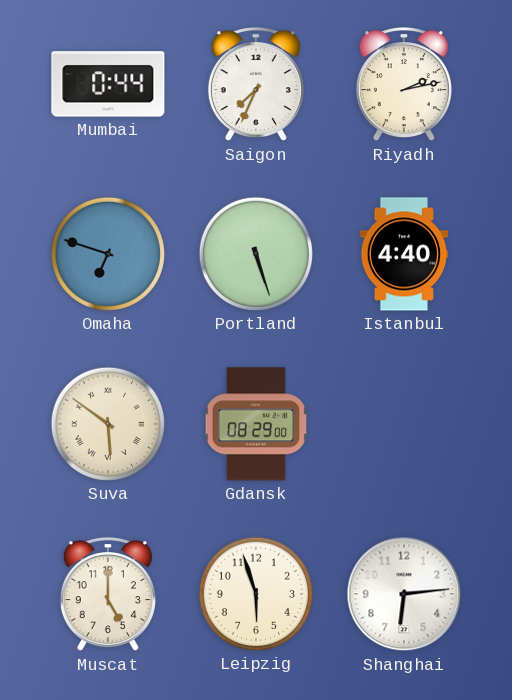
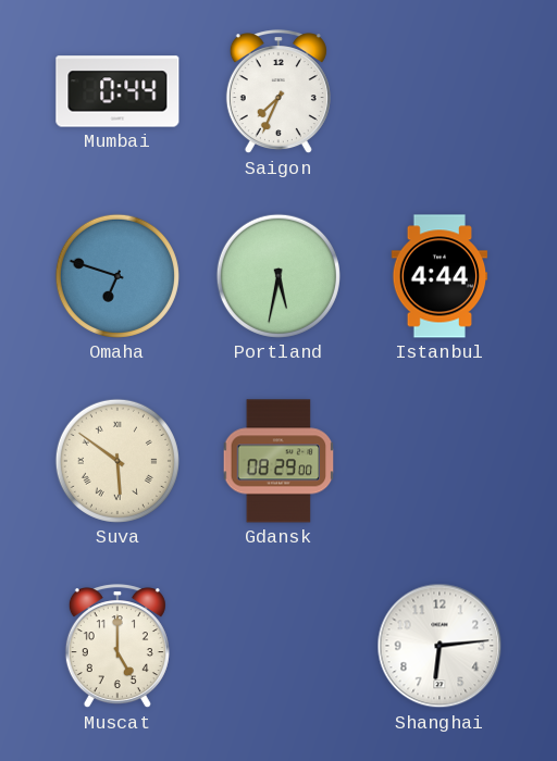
Riyadh: 2:13 -> none
Portland: 5:27 -> 5:32
Istanbul: 4:40 -> 4:44
Leipzig: 5:57 -> none
